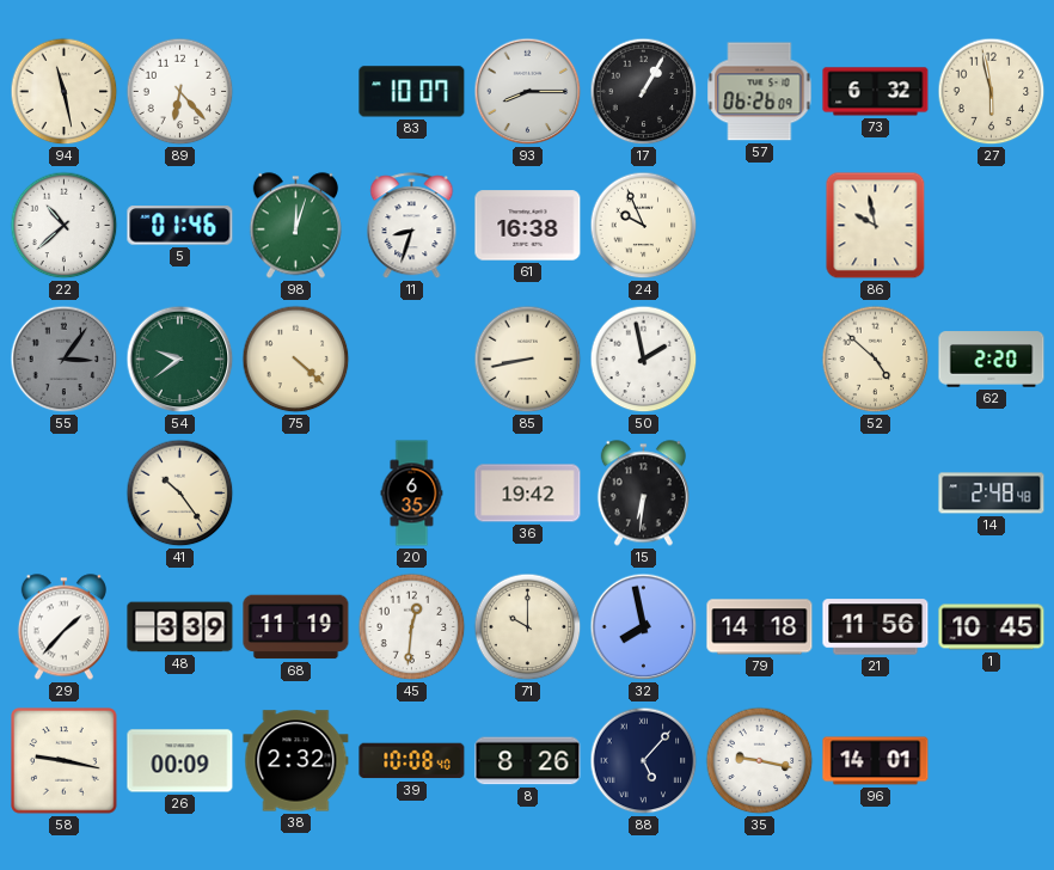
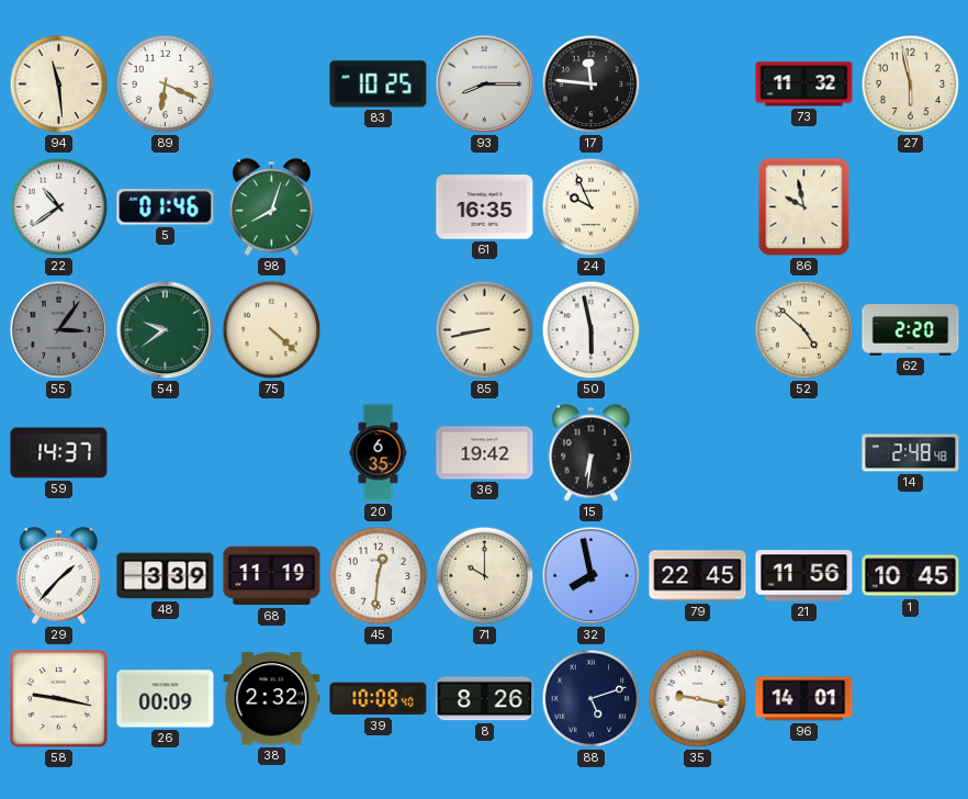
94: 11:28 -> 11:29
89: 6:23 -> 6:19
83: 10:07 -> 10:25
17: 1:05 -> 11:46
57: 06:26 -> none
73: 6:32 -> 11:32
22: 10:38 -> 10:39
98: 12:03 -> 8:03
11: 8:33 -> none
61: 16:38 -> 16:35
50: 1:58 -> 5:58
59: none -> 14:37
41: 10:24 -> none
79: 14:18 -> 22:45
88: 5:07 -> 5:12
